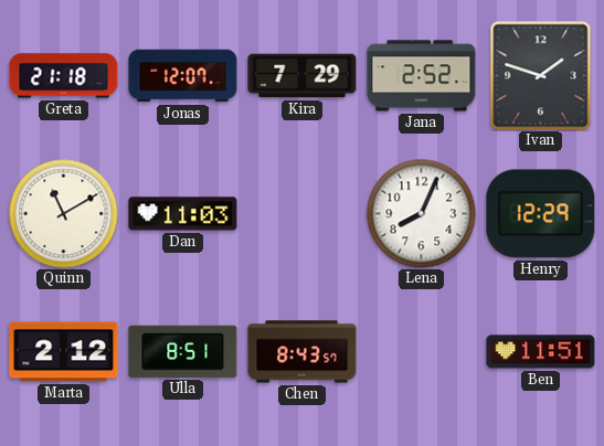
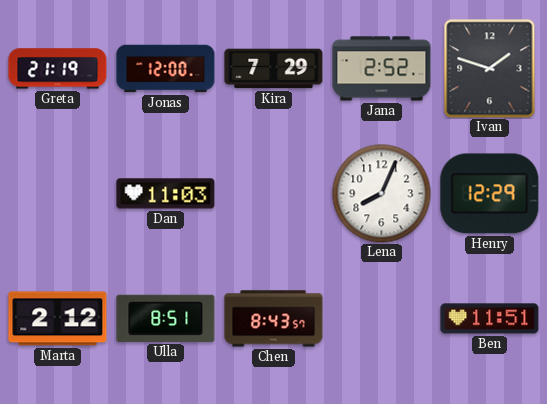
Greta: 21:18 -> 21:19
Jonas: 12:07 -> 12:00
Quinn: 11:10 -> none
